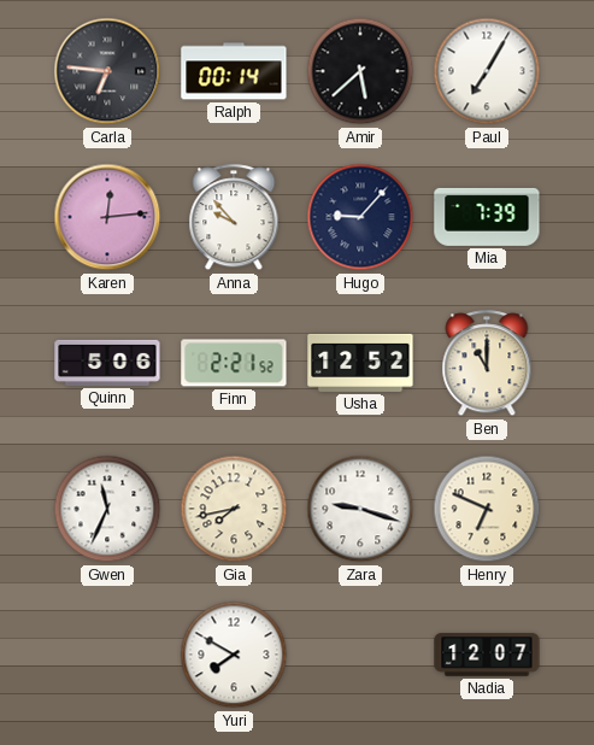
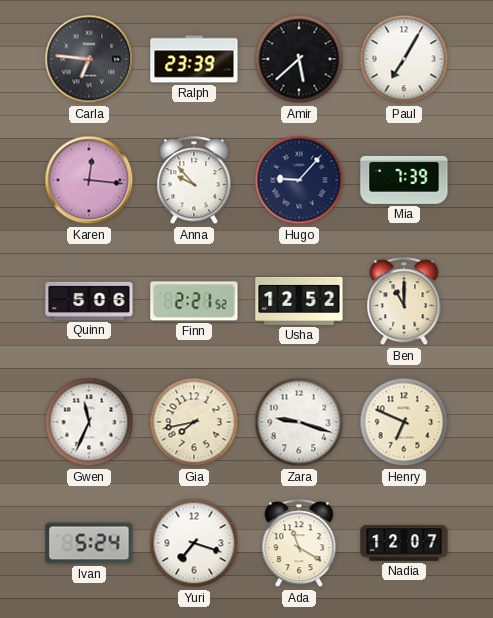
Ralph: 00:14 -> 23:39
Karen: 12:14 -> 12:16
Ivan: none -> 5:24
Yuri: 7:50 -> 7:18
Ada: none -> 11:20
